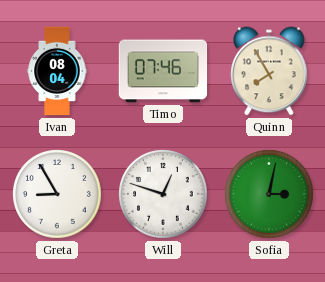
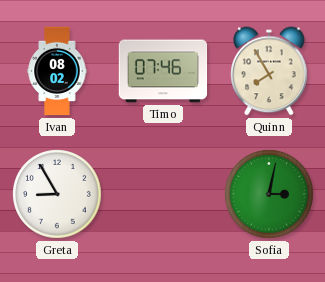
Ivan: 08:04 -> 08:02
Will: 12:48 -> none
